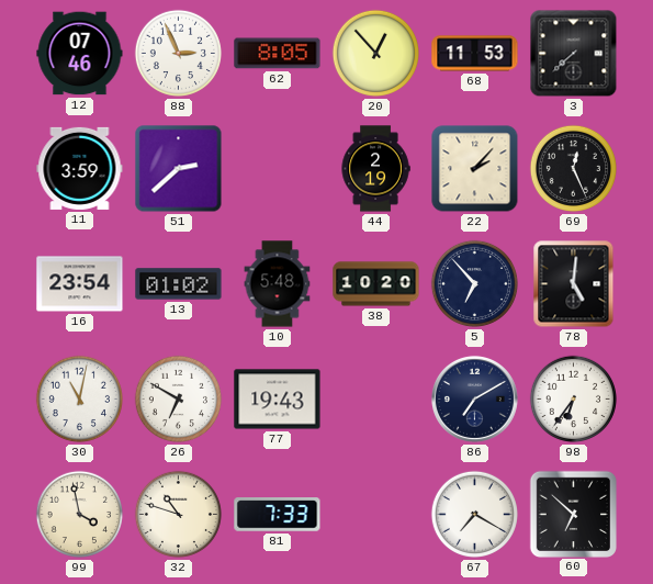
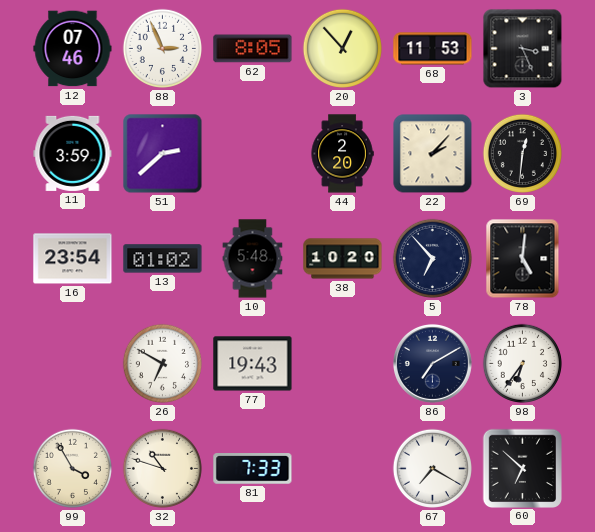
3: 7:38 -> 3:26
44: 2:19 -> 2:20
69: 12:26 -> 12:31
30: 11:02 -> none
99: 3:58 -> 3:55
